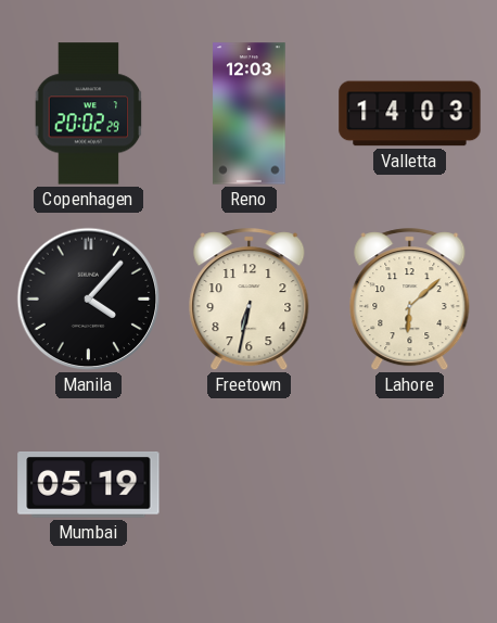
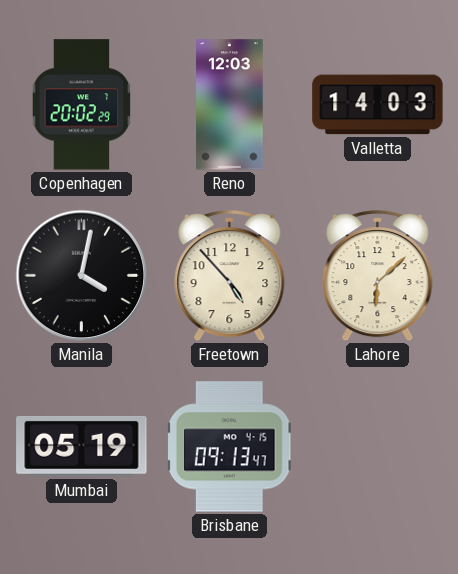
Manila: 4:07 -> 4:02
Freetown: 6:32 -> 4:53
Brisbane: none -> 09:13
